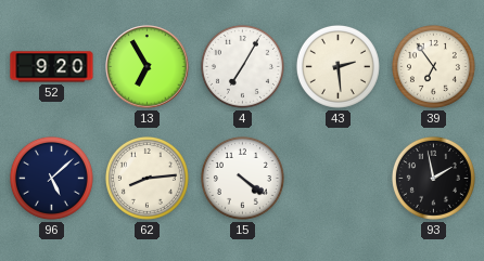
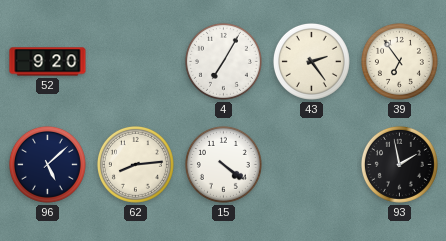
13: 6:55 -> none
43: 2:29 -> 2:24
